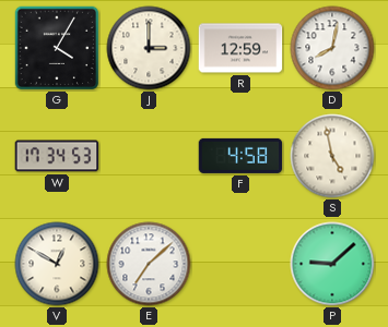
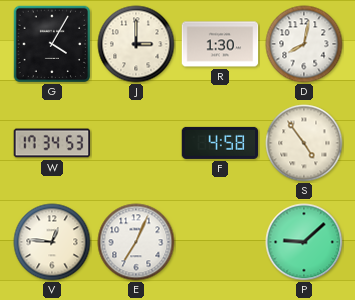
R: 12:59 -> 1:30
S: 4:58 -> 4:54
V: 12:50 -> 12:46
E: 7:08 -> 7:04
